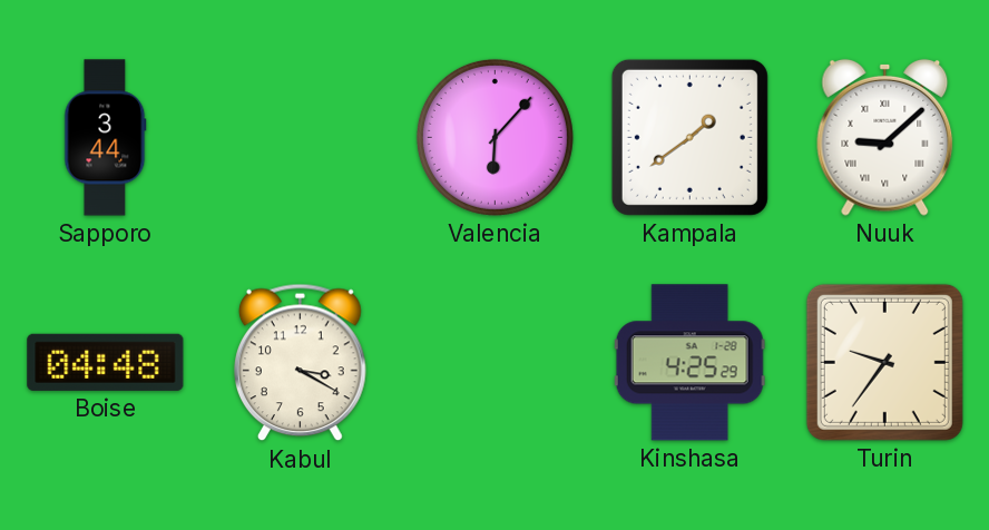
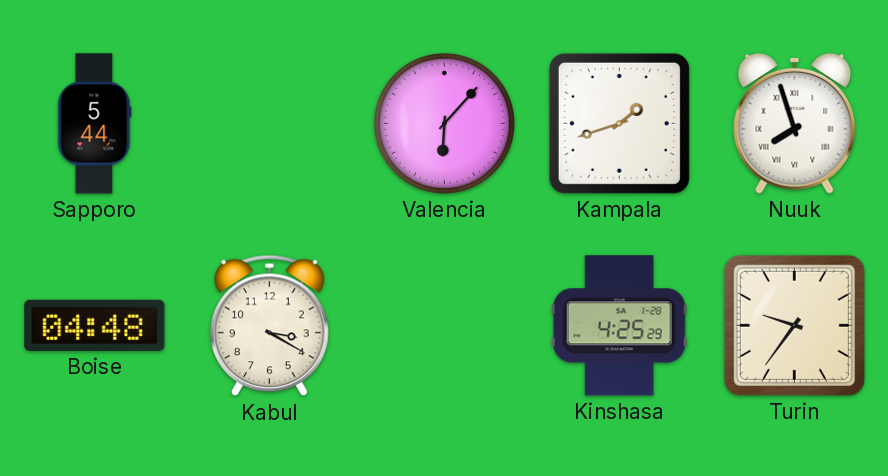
Sapporo: 3:44 -> 5:44
Kampala: 1:39 -> 1:42
Nuuk: 9:08 -> 7:57
